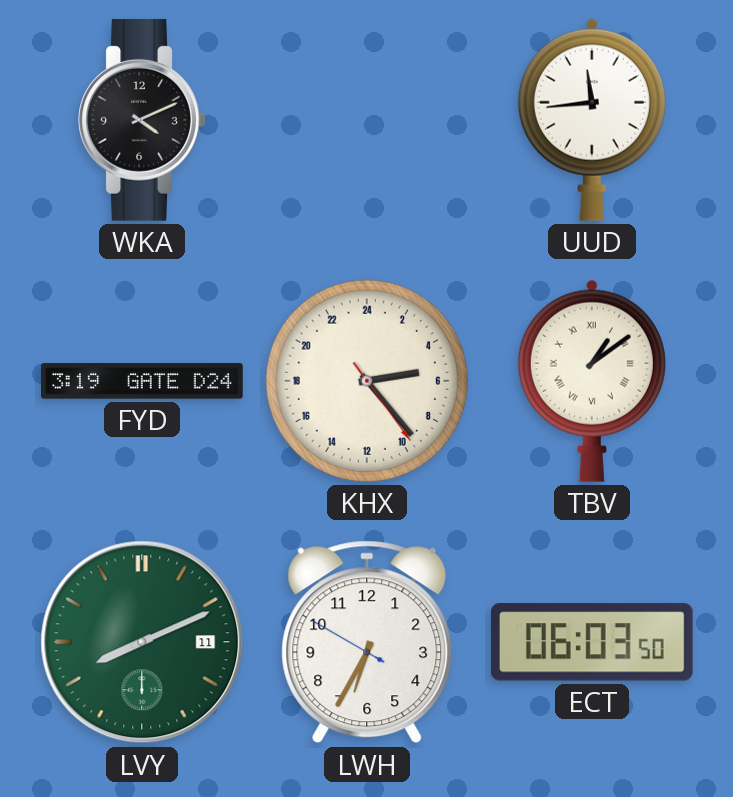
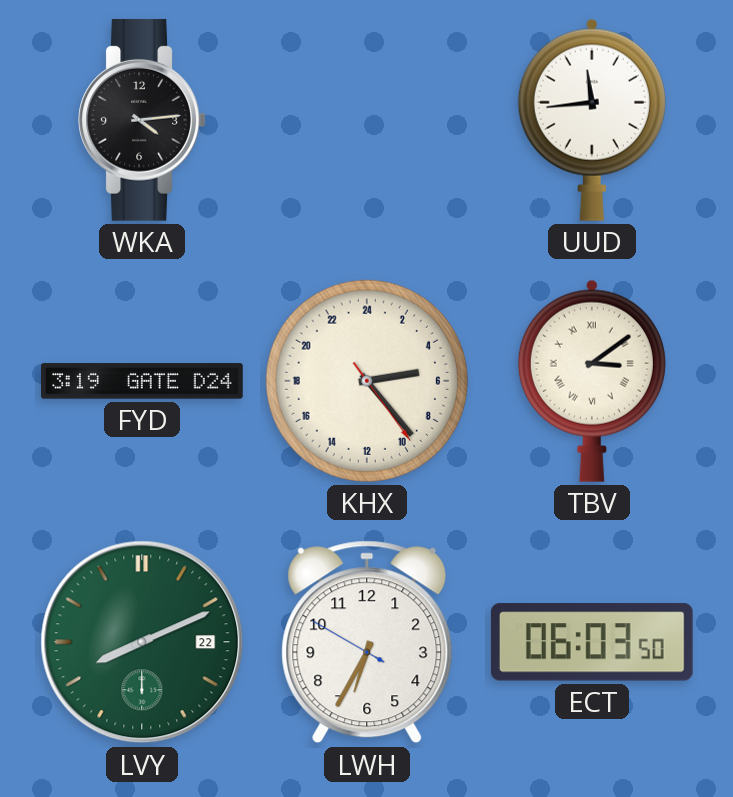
WKA: 4:11 -> 4:14
TBV: 1:09 -> 3:09
LVY date: 11 -> 22
